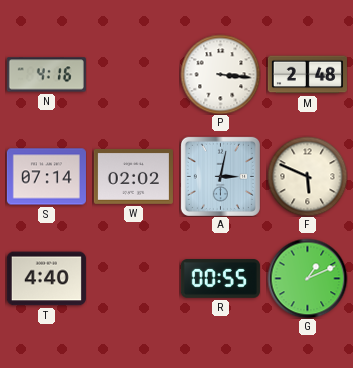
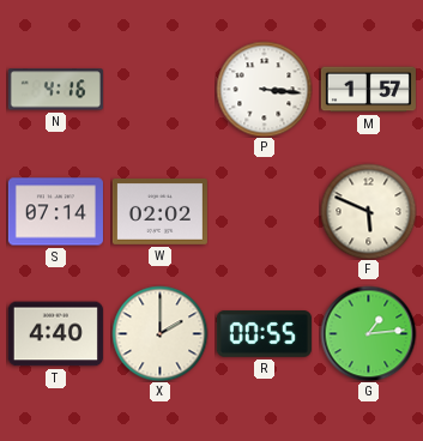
M: 2:48 -> 1:57
A: 3:02 -> none
X: none -> 2:00
G: 1:11 -> 1:14
